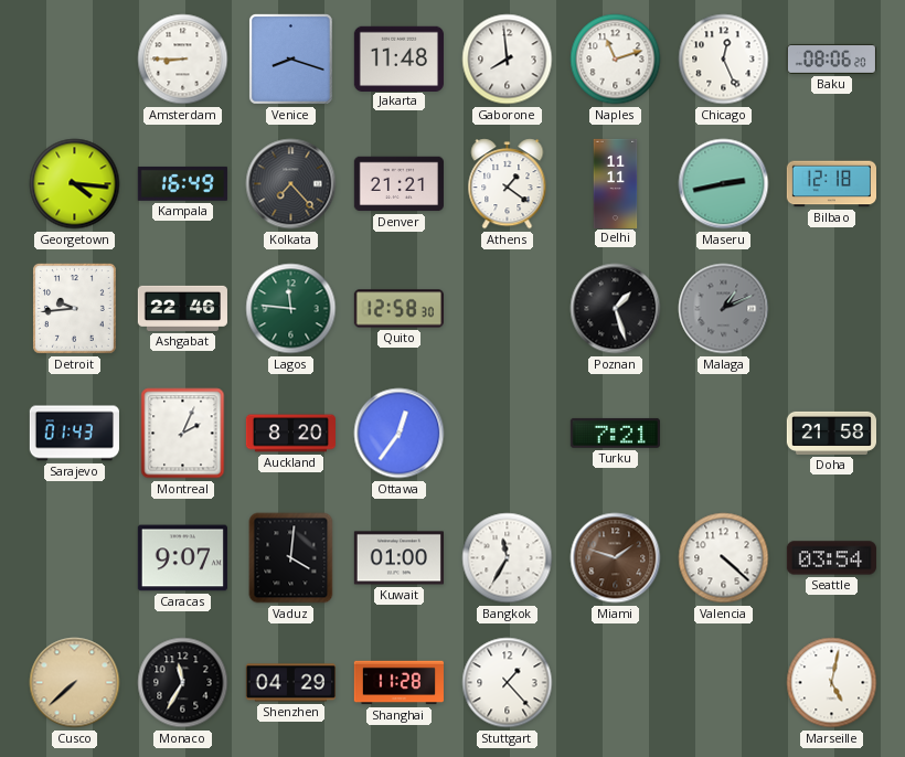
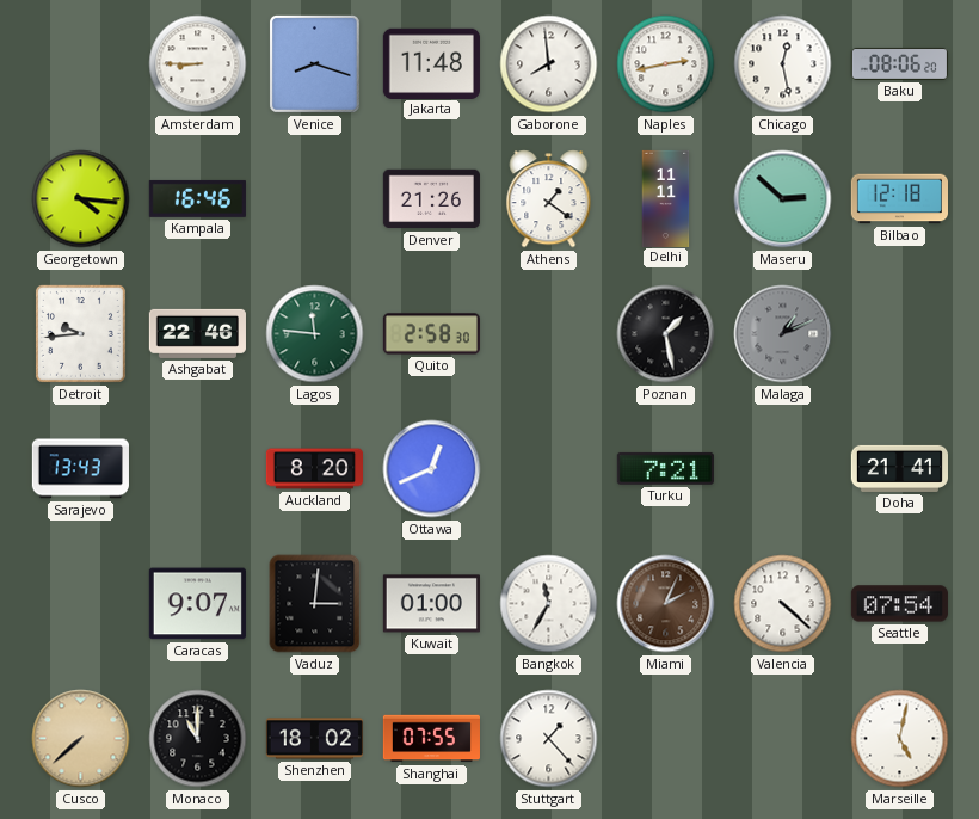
Naples: 11:12 -> 2:43
Chicago: 12:26 -> 12:28
Kampala: 16:49 -> 16:46
Kolkata: 7:23 -> none
Denver: 21:21 -> 21:26
Maseru: 2:43 -> 2:52
Quito: 12:58 -> 2:58
Poznan: 1:27 -> 1:28
Sarajevo: 01:43 -> 13:43
Montreal: 2:04 -> none
Ottawa: 12:36 -> 12:41
Doha: 21:58 -> 21:41
Vaduz: 4:01 -> 3:01
Miami: 1:48 -> 2:04
Seattle: 03:54 -> 07:54
Monaco: 11:35 -> 11:00
Shenzhen: 04:29 -> 18:02
Shanghai: 11:28 -> 07:55
